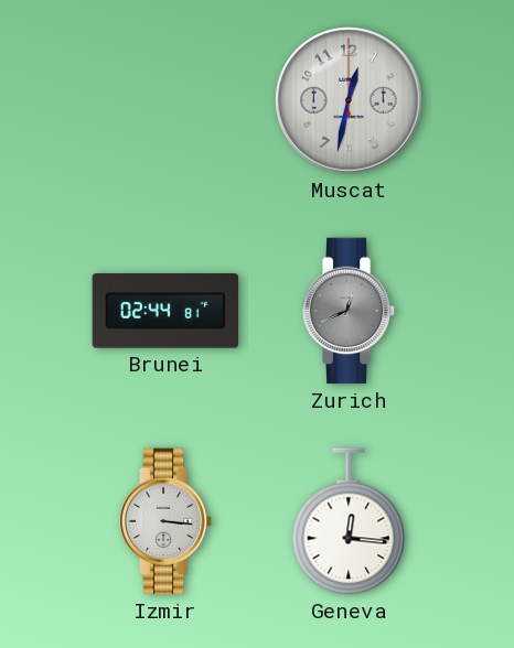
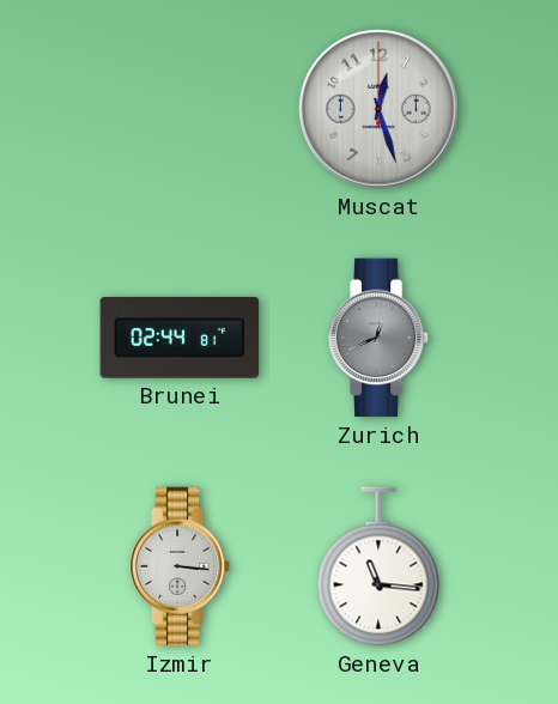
Muscat: 12:32 -> 12:27
Geneva: 12:16 -> 11:16
